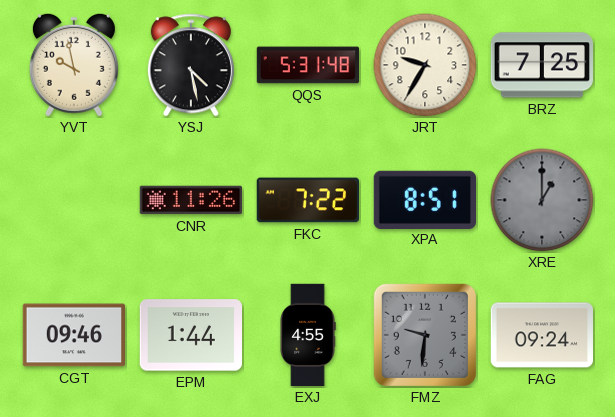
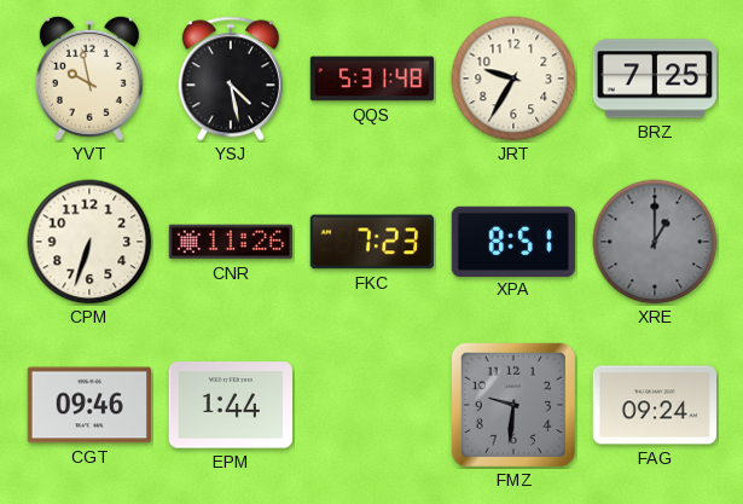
CPM: none -> 6:33
FKC: 7:22 -> 7:23
EXJ: 4:55 -> none
